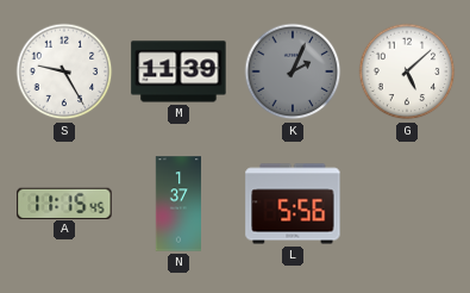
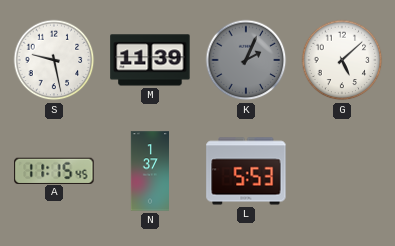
S: 9:25 -> 9:28
L: 5:56 -> 5:53
